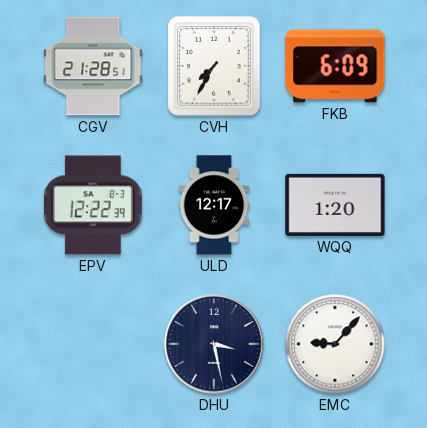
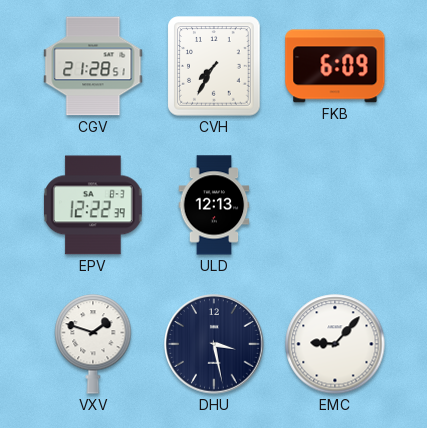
ULD: 12:17 -> 12:13
WQQ: 1:20 -> none
VXV: none -> 1:48
